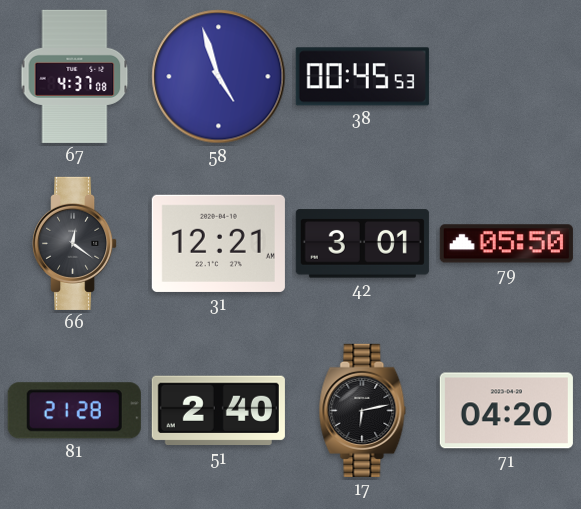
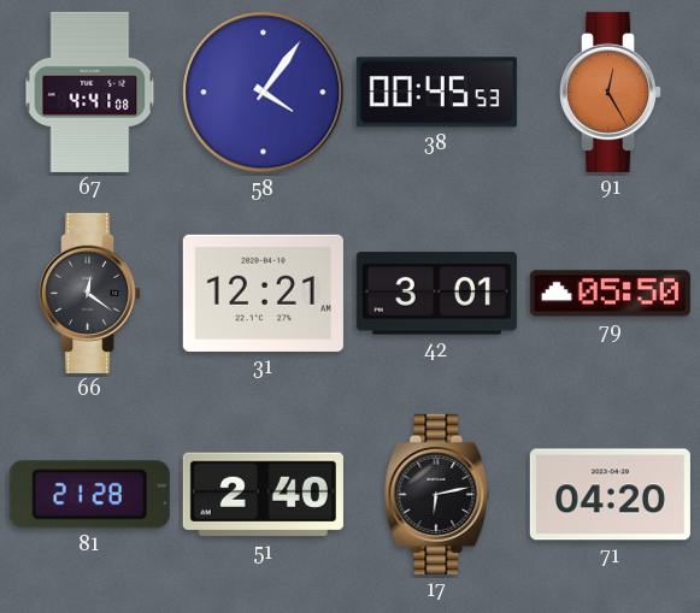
67: 4:37 -> 4:41
58: 4:57 -> 4:06
91: none -> 12:25
